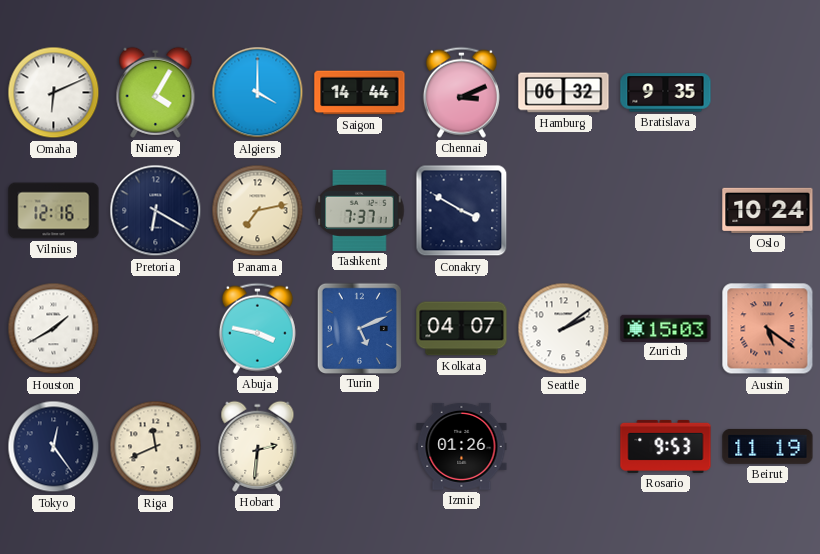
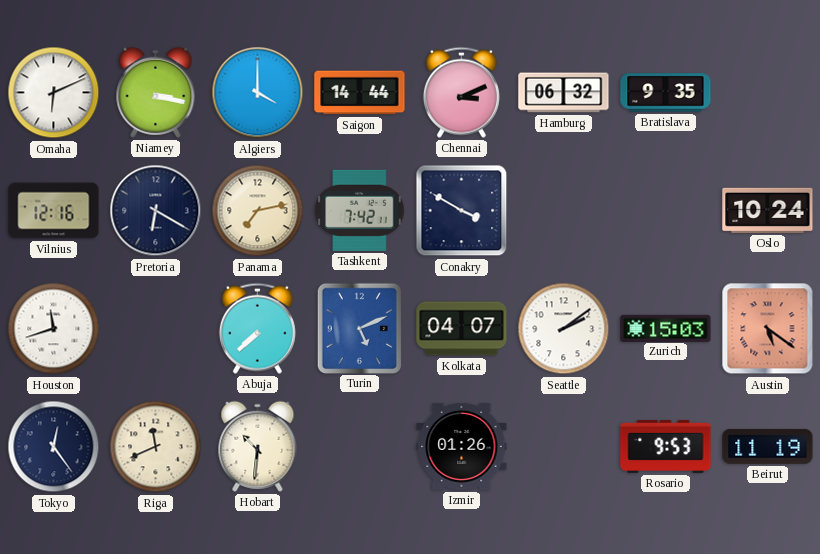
Niamey: 4:05 -> 3:17
Tashkent: 7:37 -> 7:42
Houston: 1:40 -> 11:42
Abuja: 3:47 -> 7:38
Hobart: 2:31 -> 10:31
